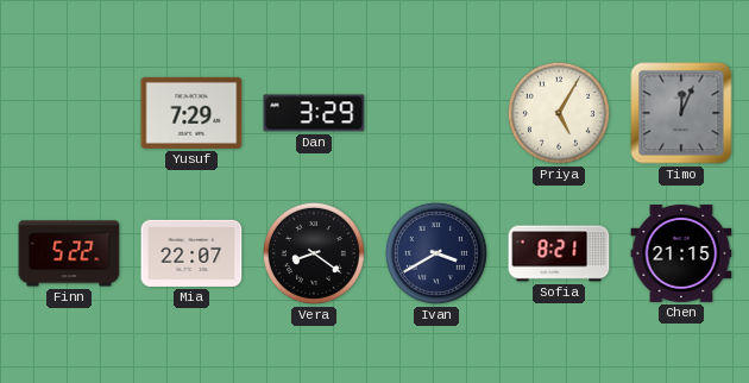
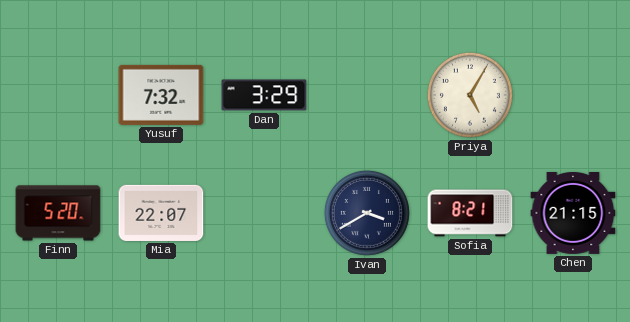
Yusuf: 7:29 -> 7:32
Timo: 12:04 -> none
Finn: 5:22 -> 5:20
Vera: 8:21 -> none
